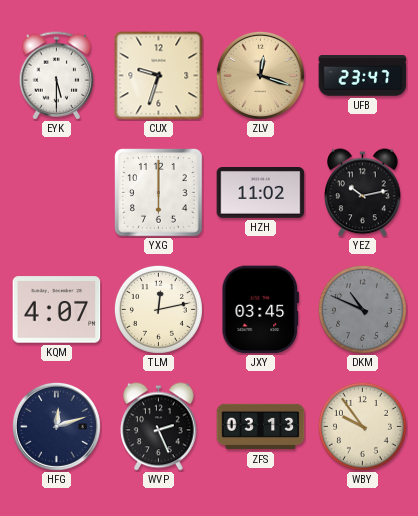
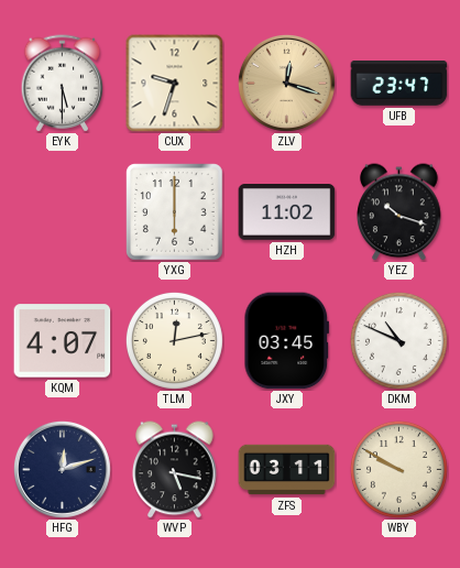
YEZ: 10:13 -> 10:18
DKM dial: grey -> white
WVP: 2:26 -> 5:17
ZFS: 03:13 -> 03:11
WBY: 9:54 -> 9:50
